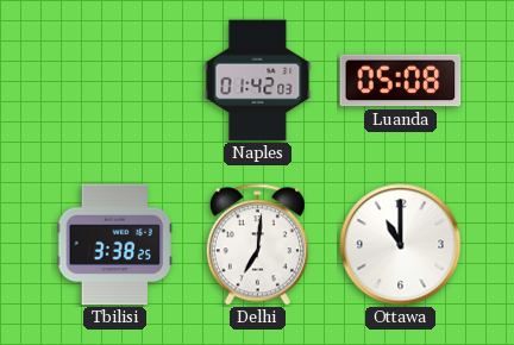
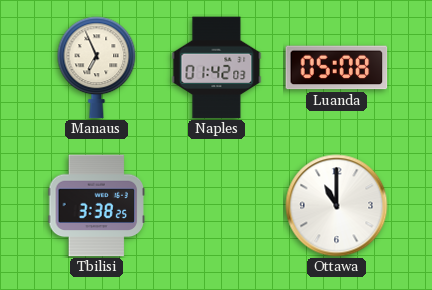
Manaus: none -> 6:56
Delhi: 7:01 -> none
